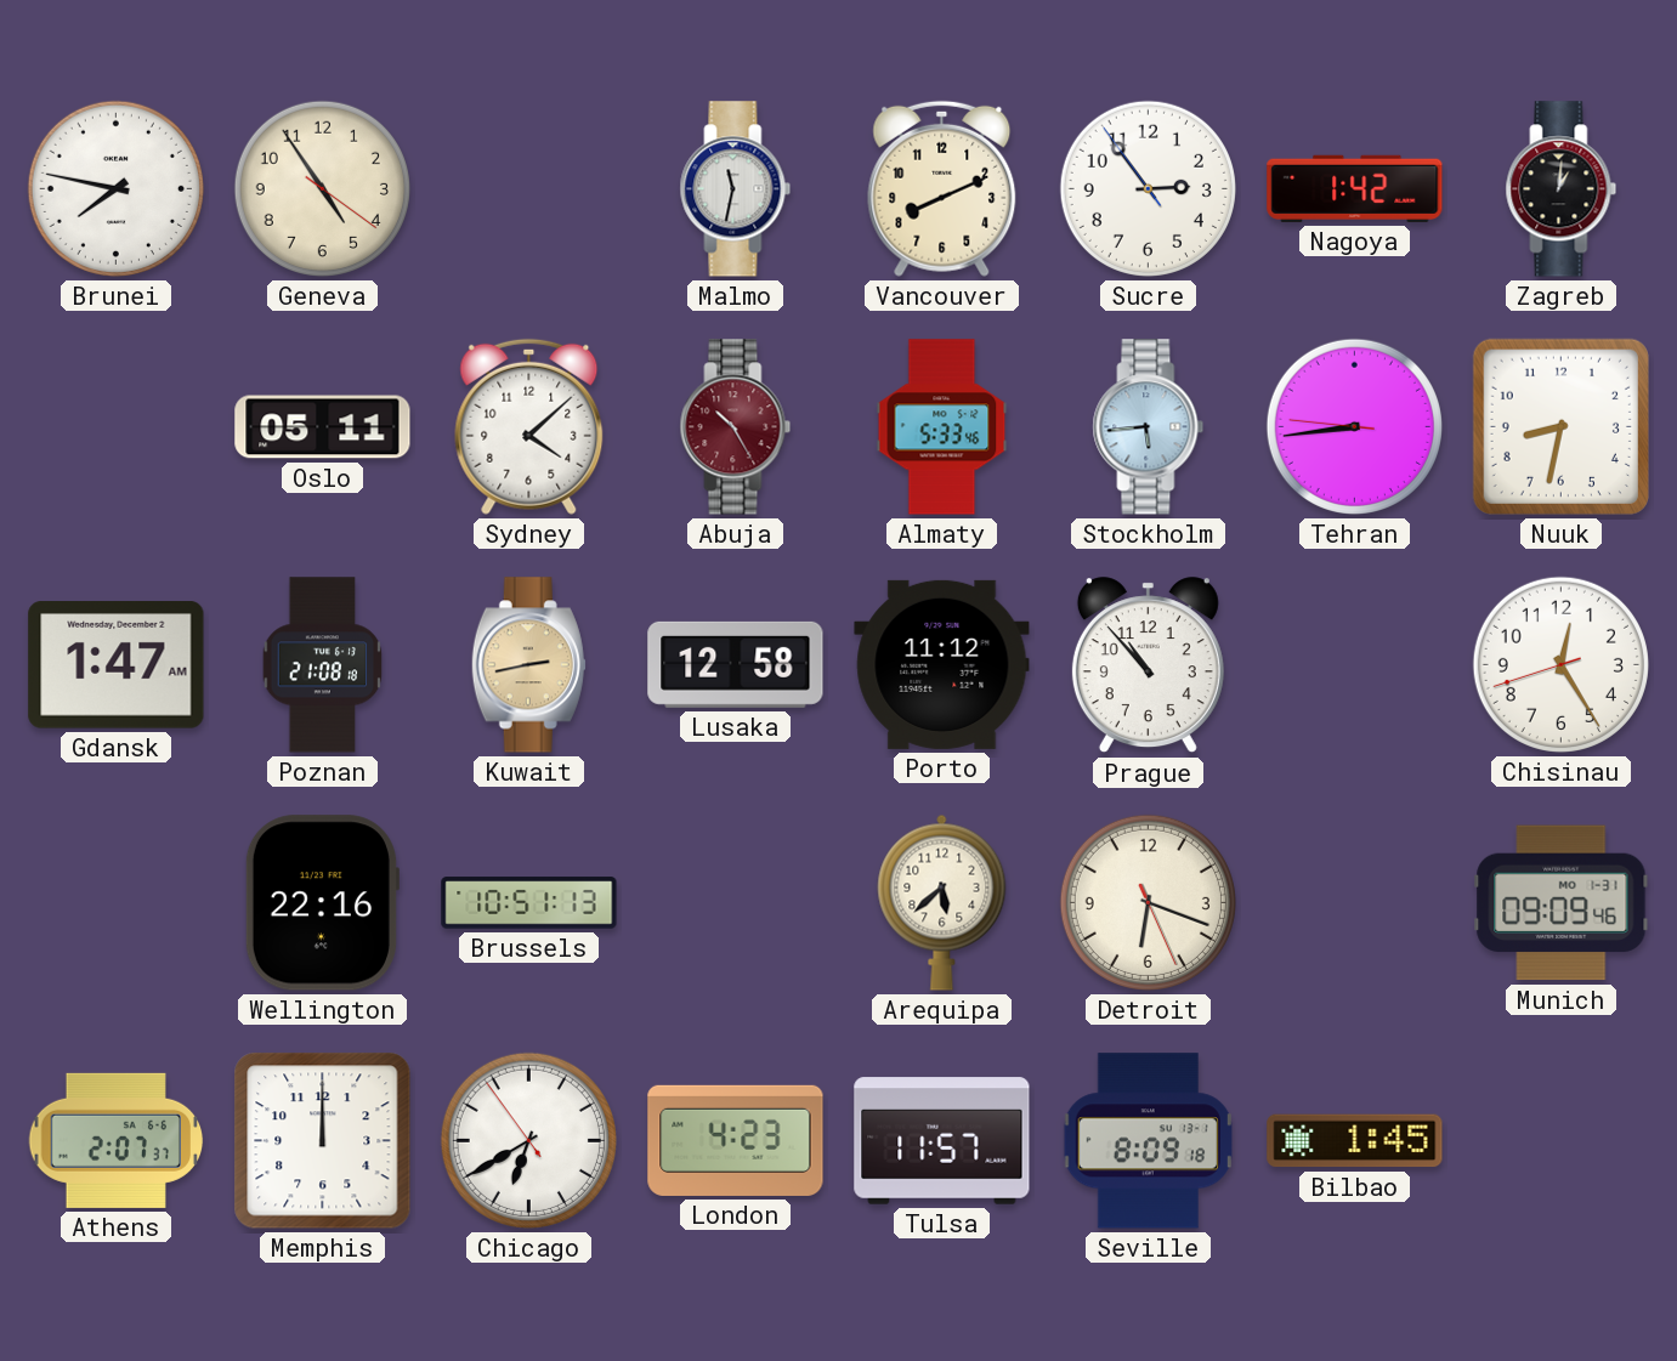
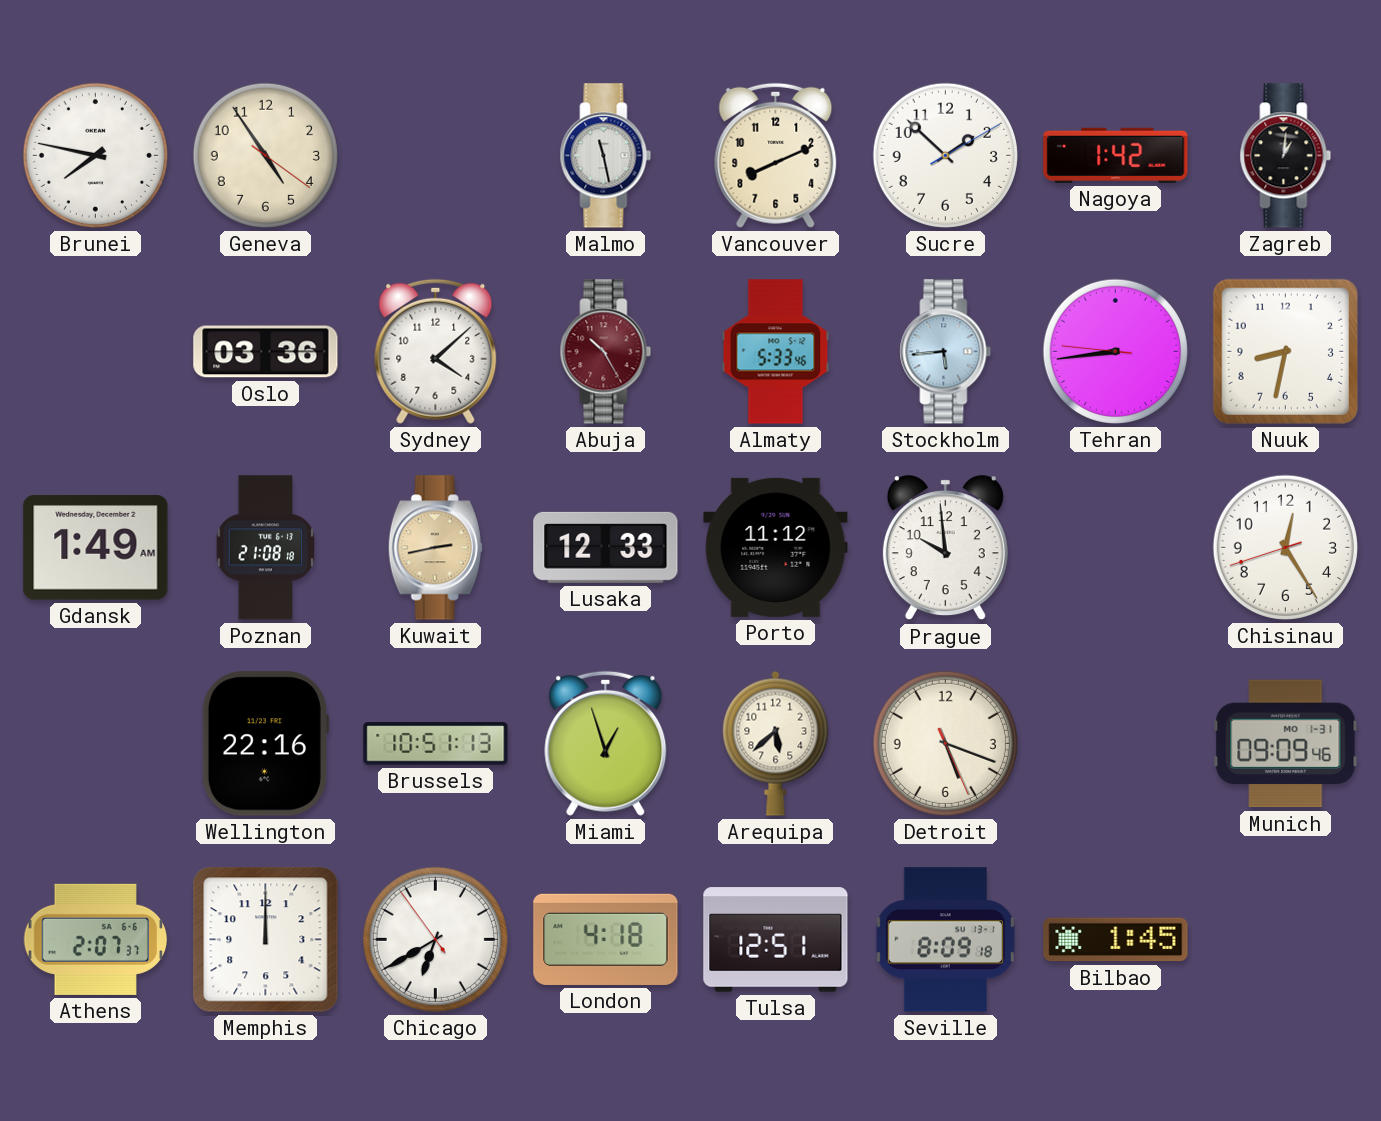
Malmo: 11:32 -> 11:28
Sucre: 2:53 -> 1:52
Oslo: 05:11 -> 03:36
Gdansk: 1:47 -> 1:49
Lusaka: 12:58 -> 12:33
Prague: 10:53 -> 9:59
Miami: none -> 12:57
Detroit: 6:18 -> 5:18
London: 4:23 -> 4:18
Tulsa: 11:57 -> 12:51
